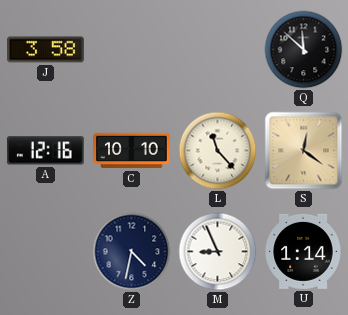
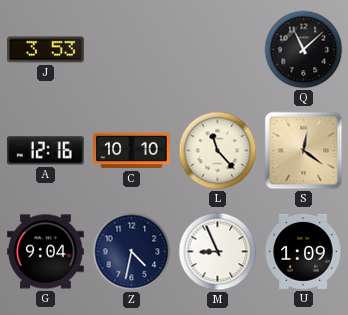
J: 3:58 -> 3:53
Q: 11:52 -> 11:08
G: none -> 9:04
U: 1:14 -> 1:09
